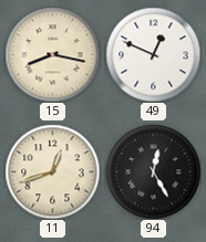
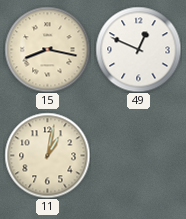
11: 12:42 -> 1:02
94: 12:25 -> none
